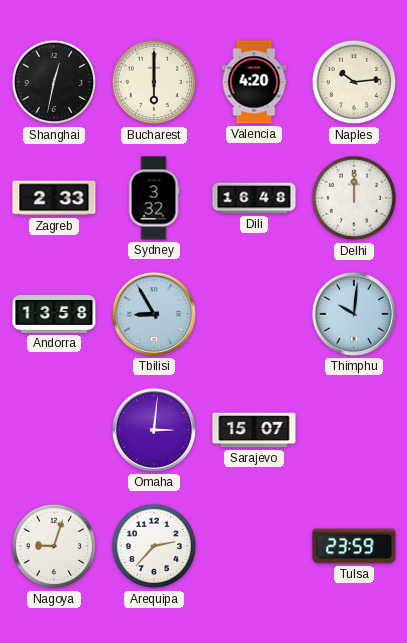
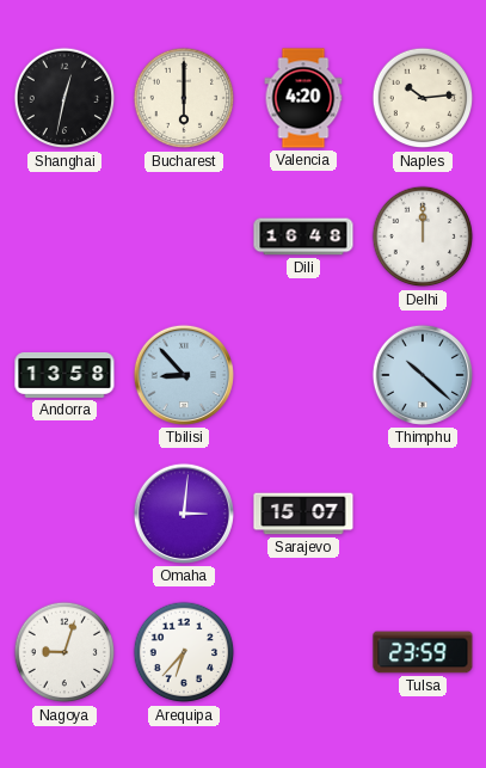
Zagreb: 2:33 -> none
Sydney: 3:32 -> none
Tbilisi: 8:55 -> 8:53
Thimphu: 10:01 -> 10:22
Arequipa: 2:37 -> 6:37
